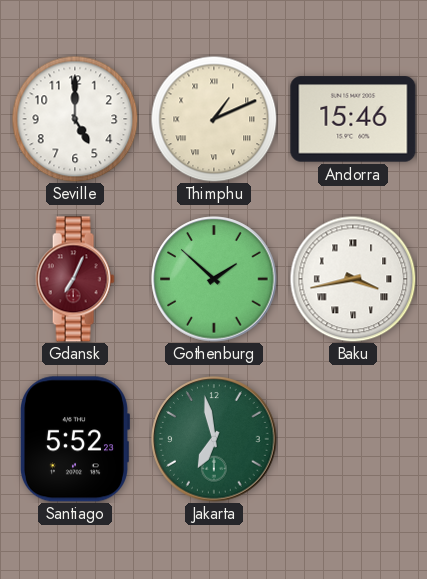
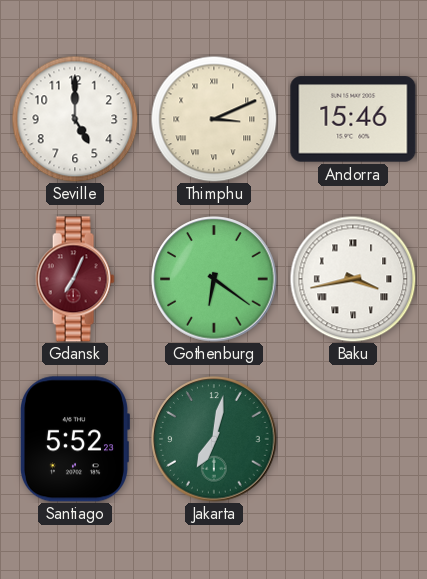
Thimphu: 1:11 -> 3:11
Gothenburg: 1:52 -> 6:21
Jakarta: 6:58 -> 7:02
